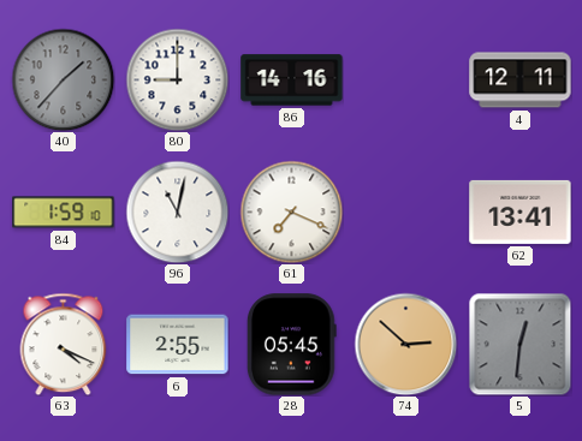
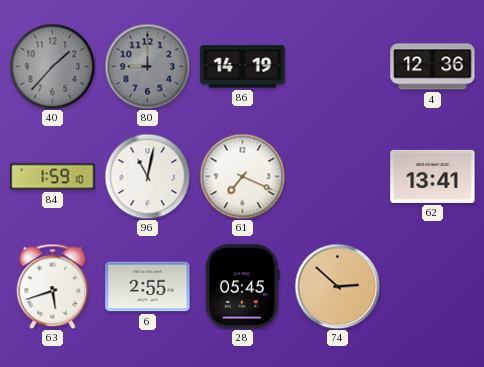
80 dial: white -> grey
86: 14:16 -> 14:19
4: 12:11 -> 12:36
63: 4:19 -> 5:42
5: 12:31 -> none
